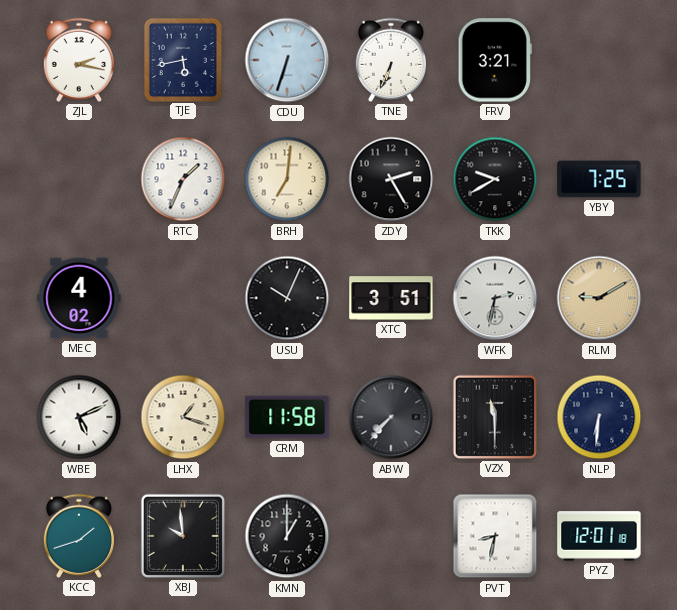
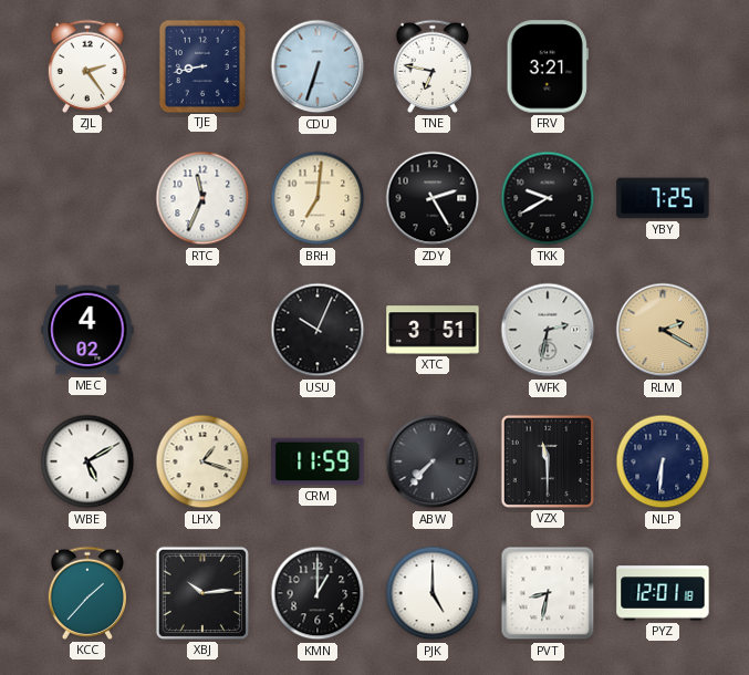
ZJL: 2:17 -> 2:24
TJE: 5:43 -> 8:43
TNE: 6:34 -> 6:47
RTC: 1:34 -> 11:34
RLM: 9:10 -> 2:20
WBE: 5:11 -> 5:10
CRM: 11:58 -> 11:59
KCC: 1:42 -> 1:37
XBJ: 9:59 -> 10:14
PJK: none -> 5:00
